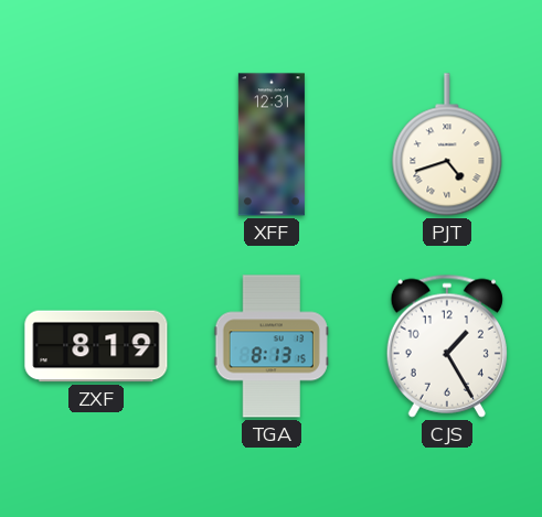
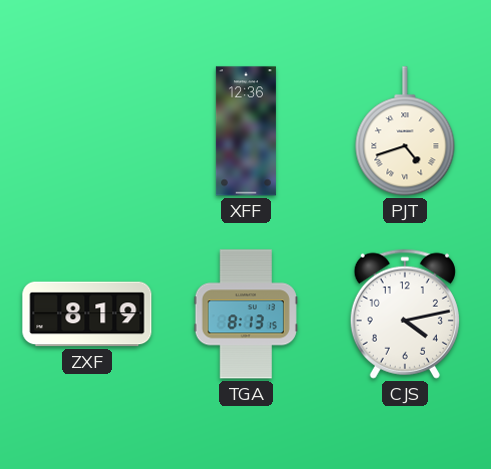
XFF: 12:31 -> 12:36
CJS: 1:25 -> 4:13
